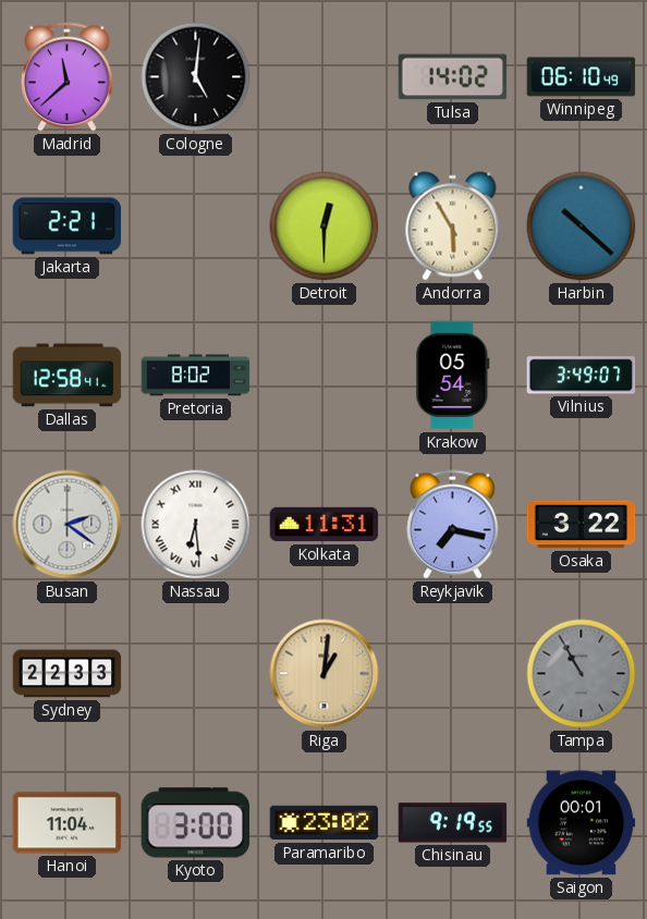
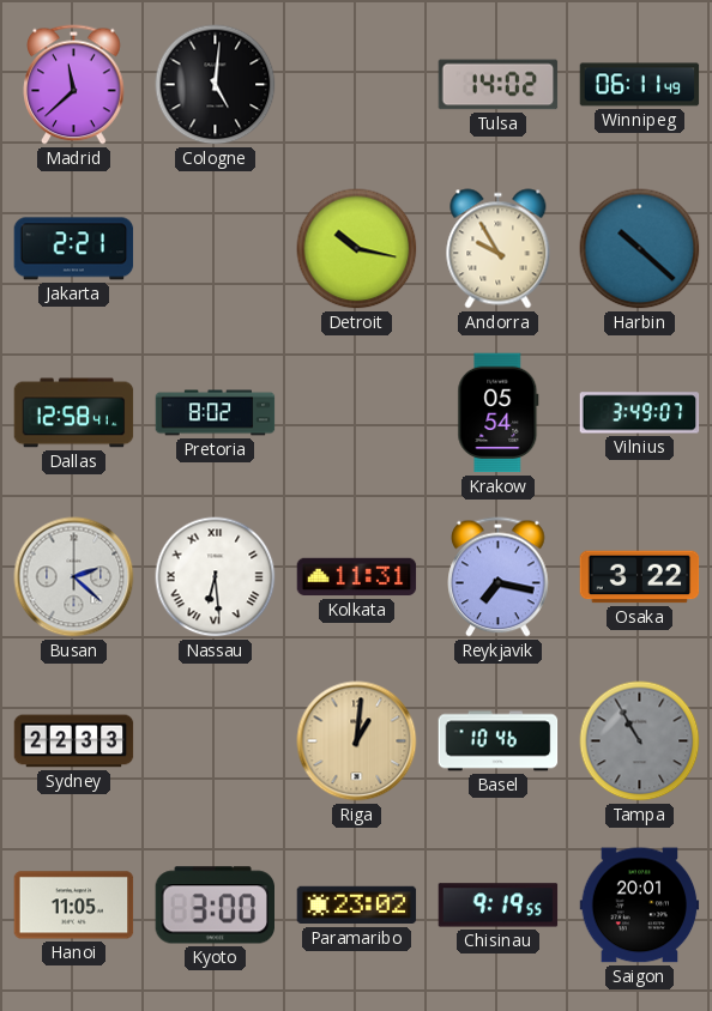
Winnipeg: 06:10 -> 06:11
Detroit: 12:30 -> 10:17
Andorra: 5:55 -> 9:55
Busan: 2:21 -> 2:22
Basel: none -> 10:46
Hanoi: 11:04 -> 11:05
Saigon: 00:01 -> 20:01
